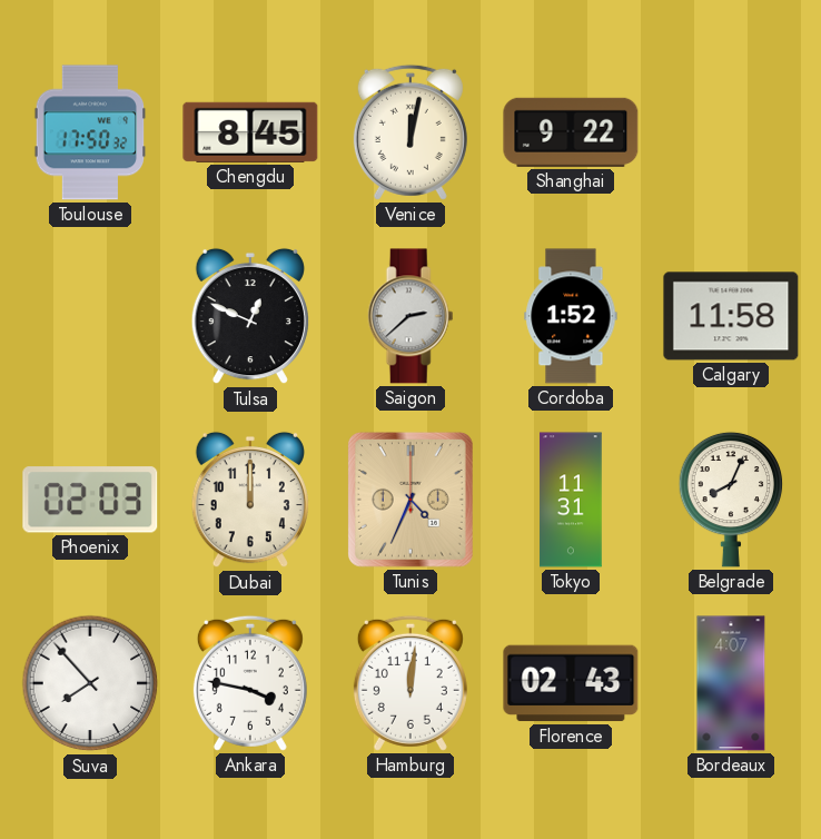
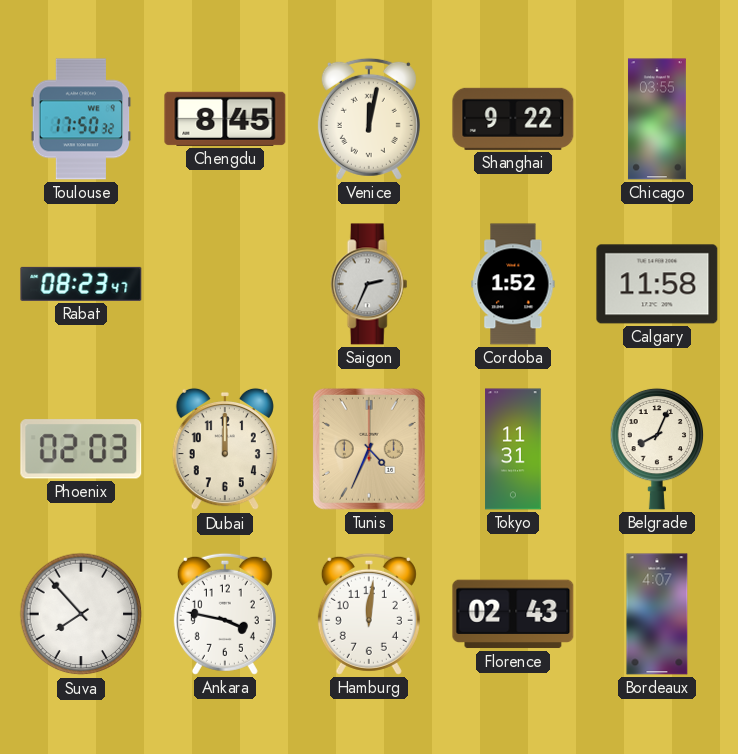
Chicago: none -> 03:55
Rabat: none -> 08:23
Tulsa: 12:49 -> none
Saigon: 2:38 -> 2:34
